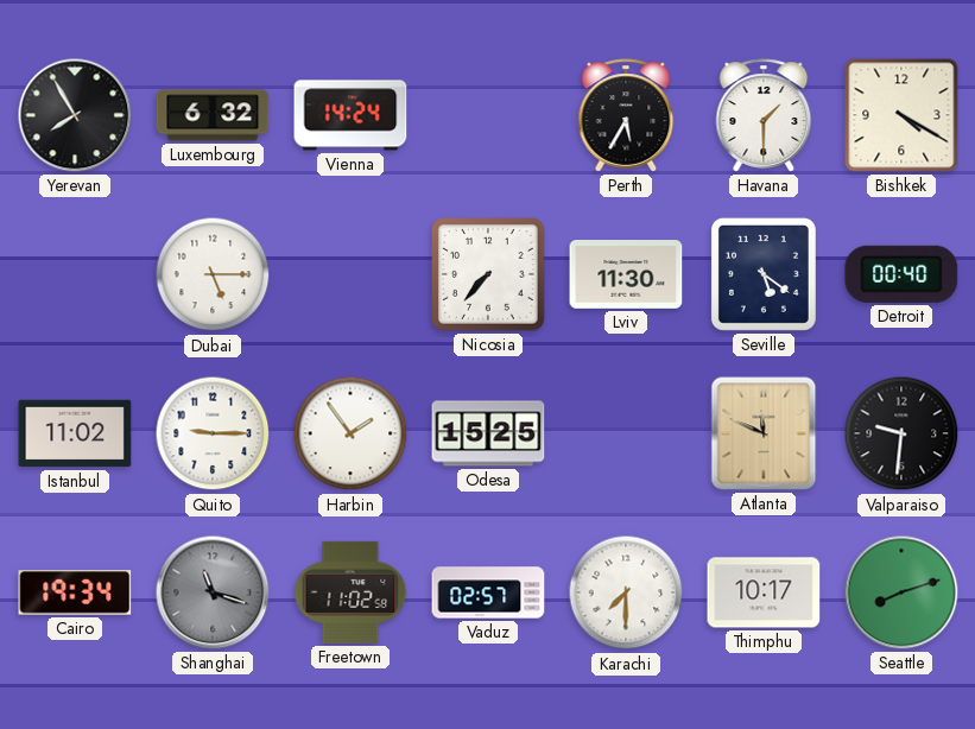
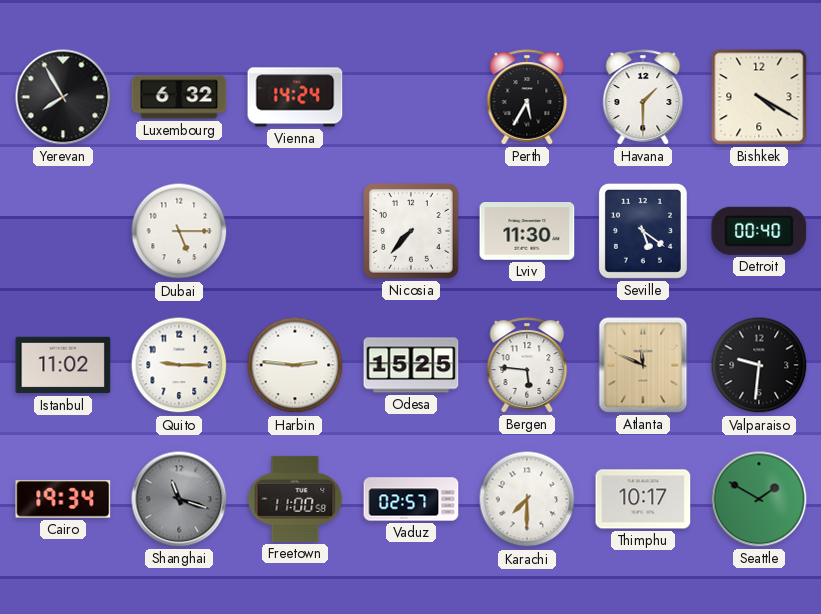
Harbin: 1:54 -> 2:46
Bergen: none -> 5:46
Freetown: 11:02 -> 11:00
Seattle: 8:12 -> 1:50
